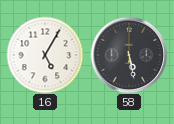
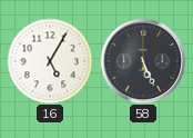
58: 5:28 -> 5:26
